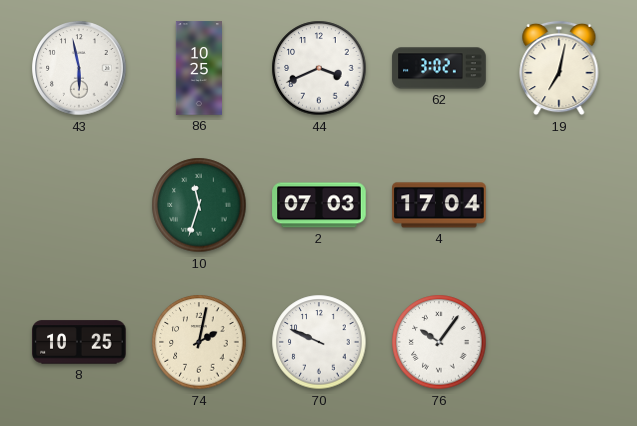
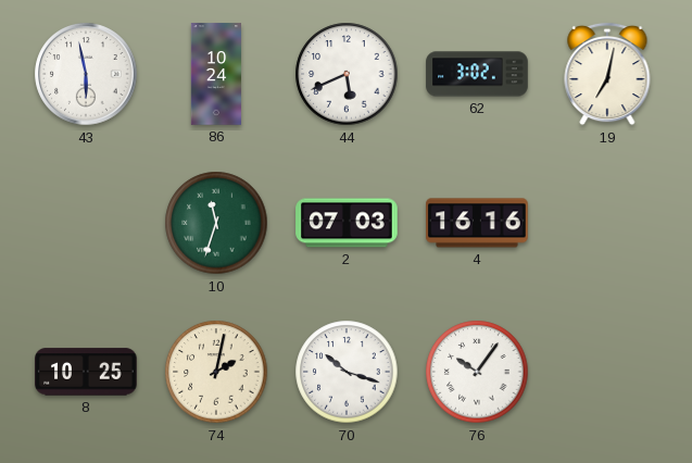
86: 10:25 -> 10:24
44: 3:41 -> 5:41
4: 17:04 -> 16:16
70: 9:49 -> 10:18
